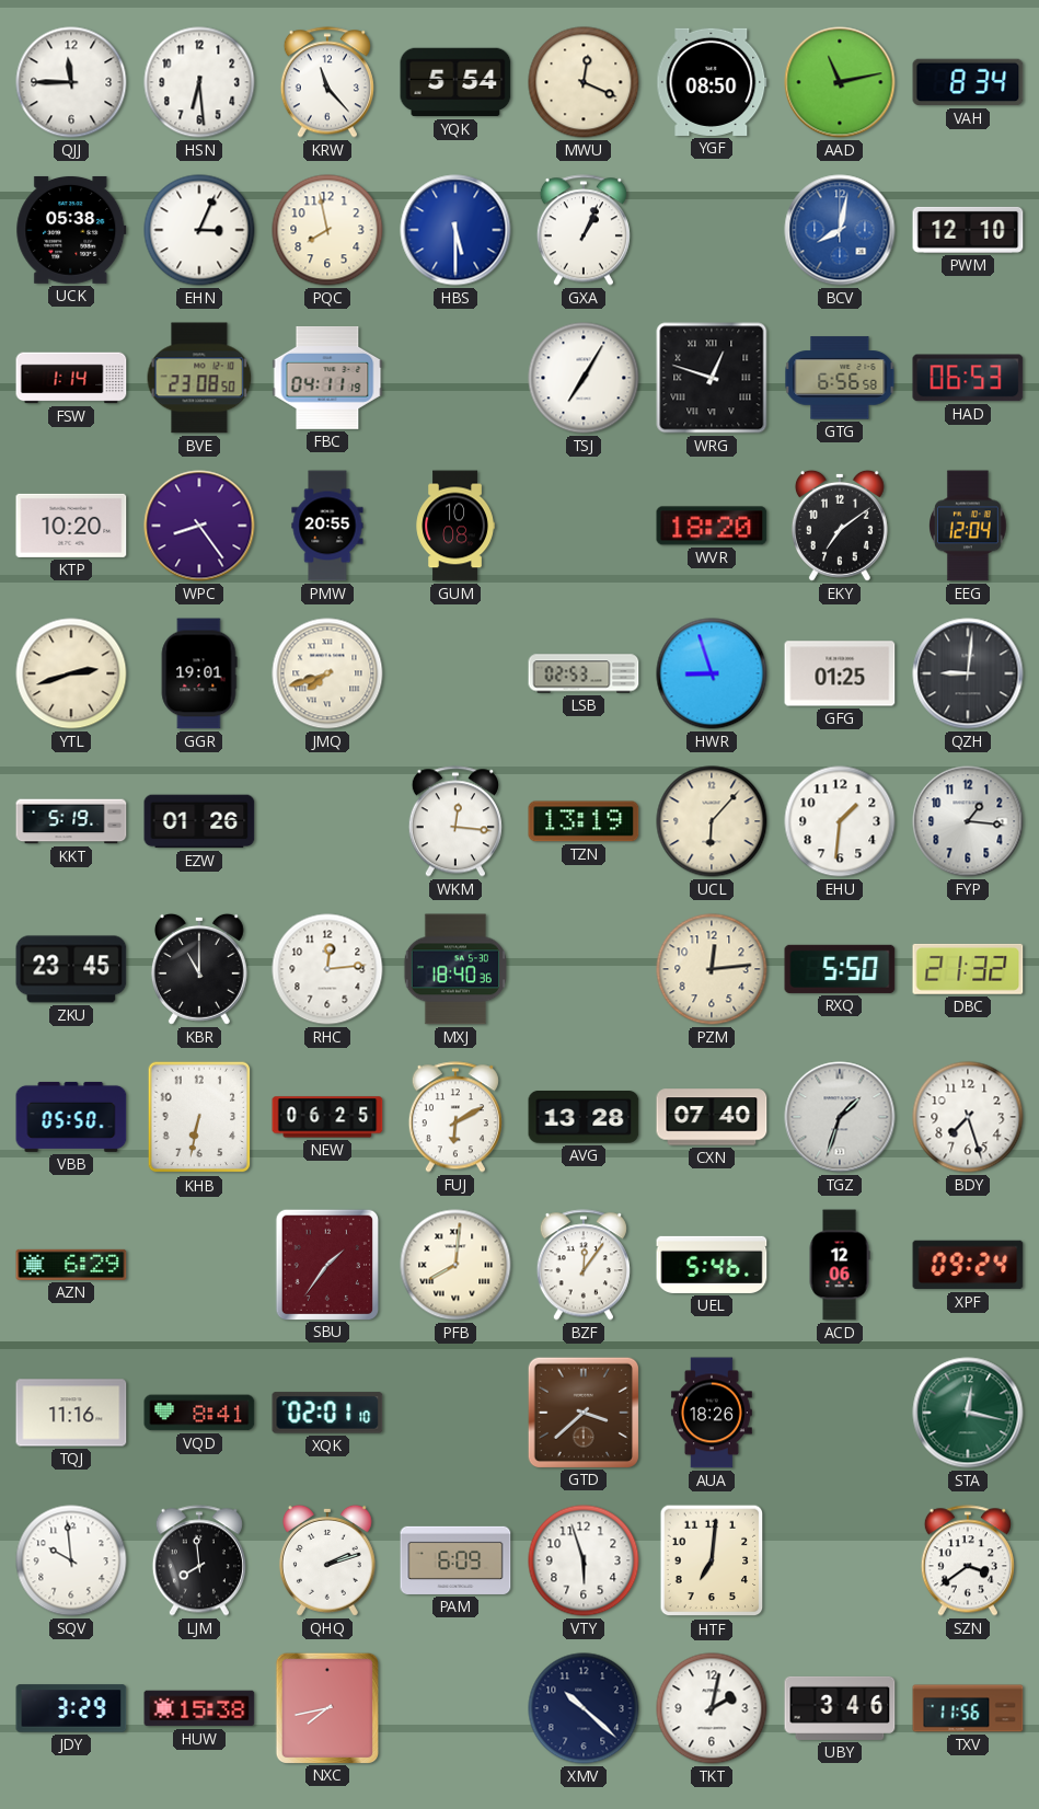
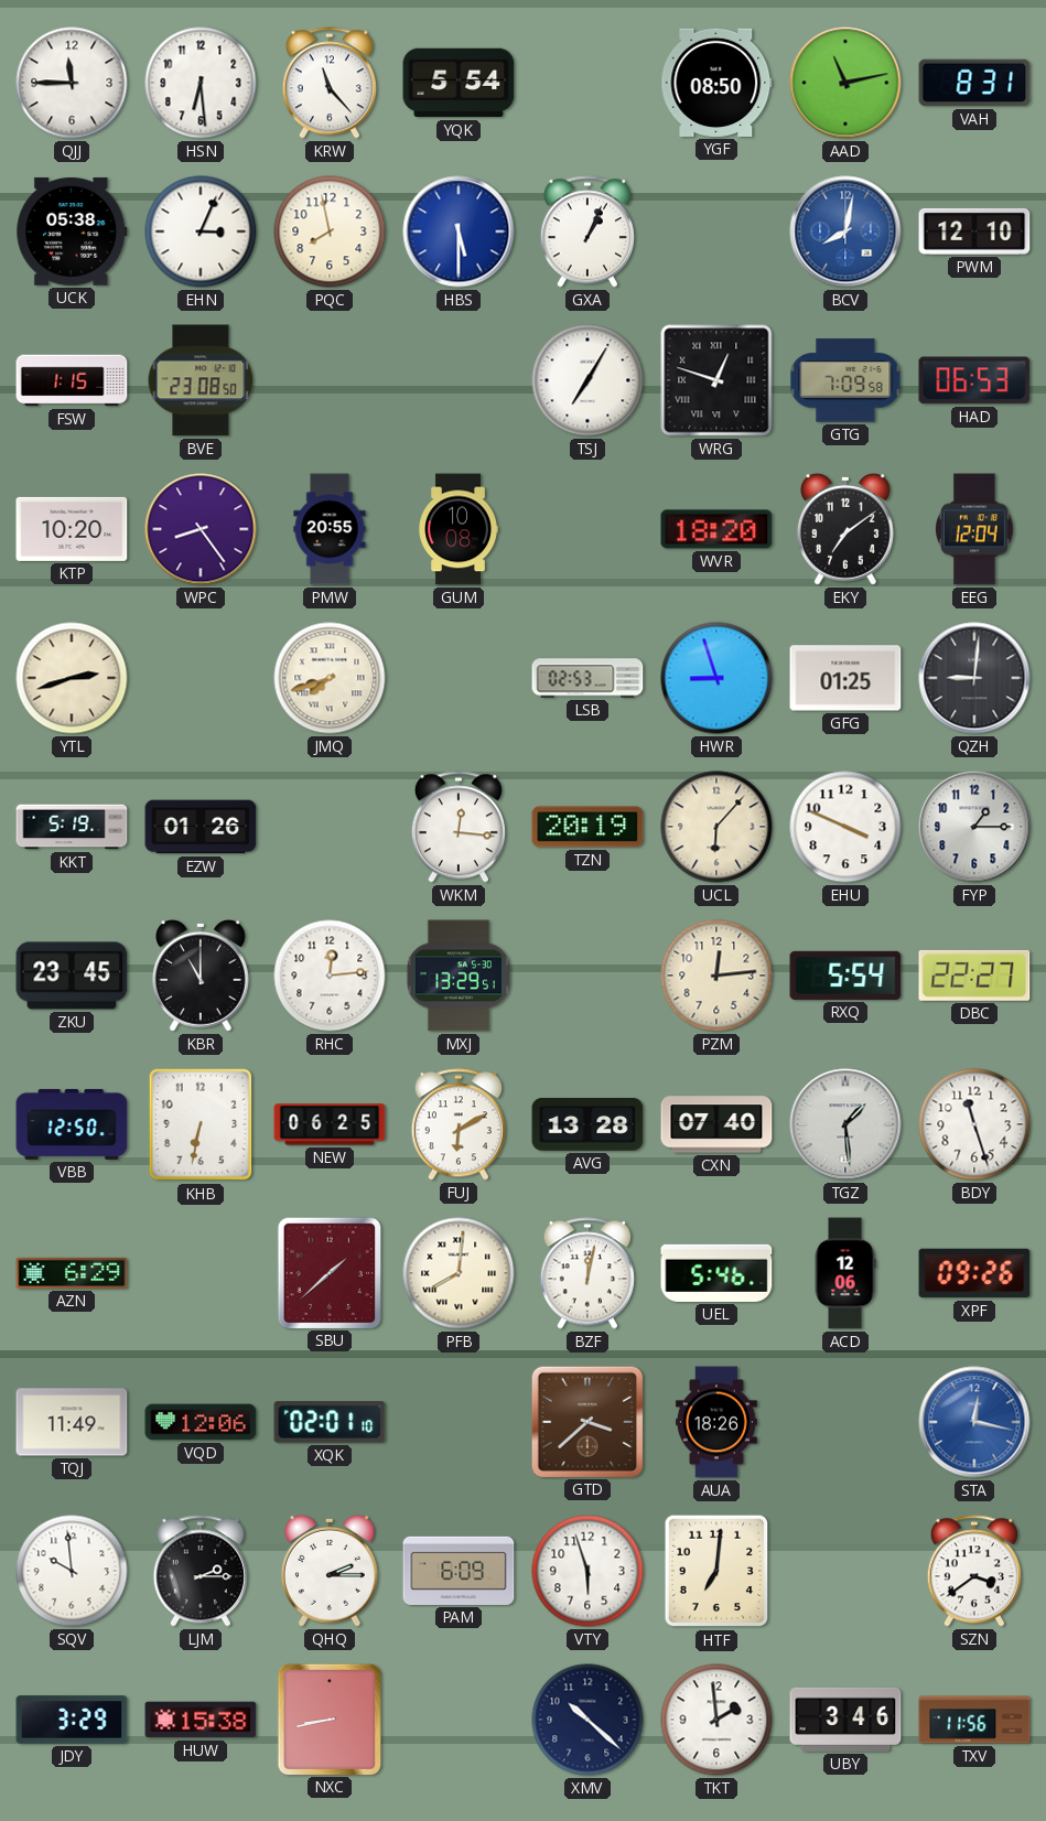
MWU: 12:19 -> none
VAH: 8:34 -> 8:31
FSW: 1:14 -> 1:15
FBC: 04:11 -> none
GTG: 6:56 -> 7:09
GGR: 19:01 -> none
TZN: 13:19 -> 20:19
EHU: 1:31 -> 3:49
FYP: 1:16 -> 1:15
MXJ: 18:40 -> 13:29
RXQ: 5:50 -> 5:54
DBC: 21:32 -> 22:27
VBB: 05:50 -> 12:50
TGZ: 1:33 -> 1:29
BDY: 7:27 -> 11:27
SBU: 1:36 -> 1:38
BZF: 12:06 -> 12:02
XPF: 09:24 -> 09:26
TQJ: 11:16 -> 11:49
VQD: 8:41 -> 12:06
STA dial: green -> blue
LJM: 7:59 -> 2:15
QHQ: 2:12 -> 2:15
NXC: 7:43 -> 8:43
TKT: 2:02 -> 1:59
